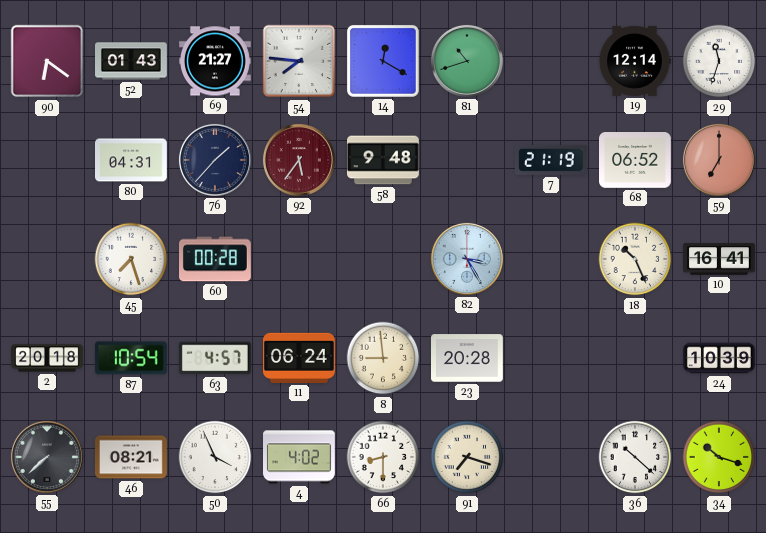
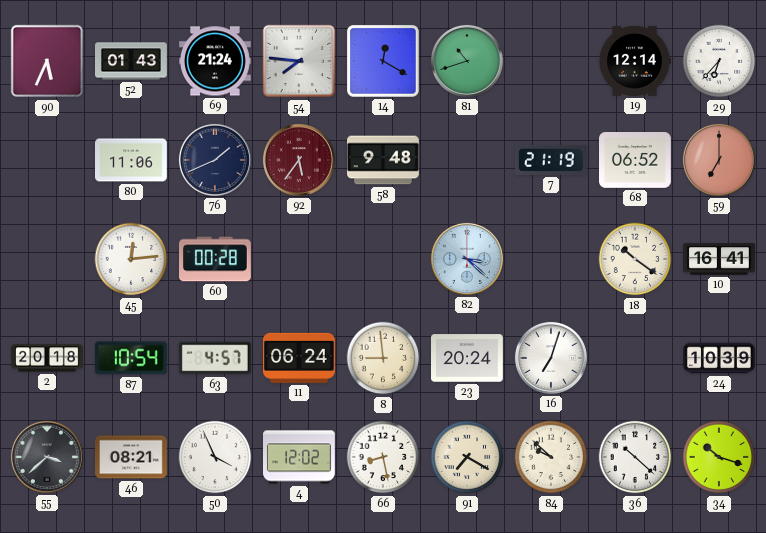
90: 6:21 -> 5:34
69: 21:27 -> 21:24
29: 11:33 -> 6:37
80: 04:31 -> 11:06
76: 1:37 -> 1:41
45: 7:27 -> 12:14
82: 3:25 -> 3:22
18: 10:26 -> 10:21
23: 20:28 -> 20:24
16: none -> 7:03
55: 7:38 -> 3:38
4: 4:02 -> 12:02
66: 8:30 -> 8:28
91: 7:18 -> 7:20
84: none -> 9:52
